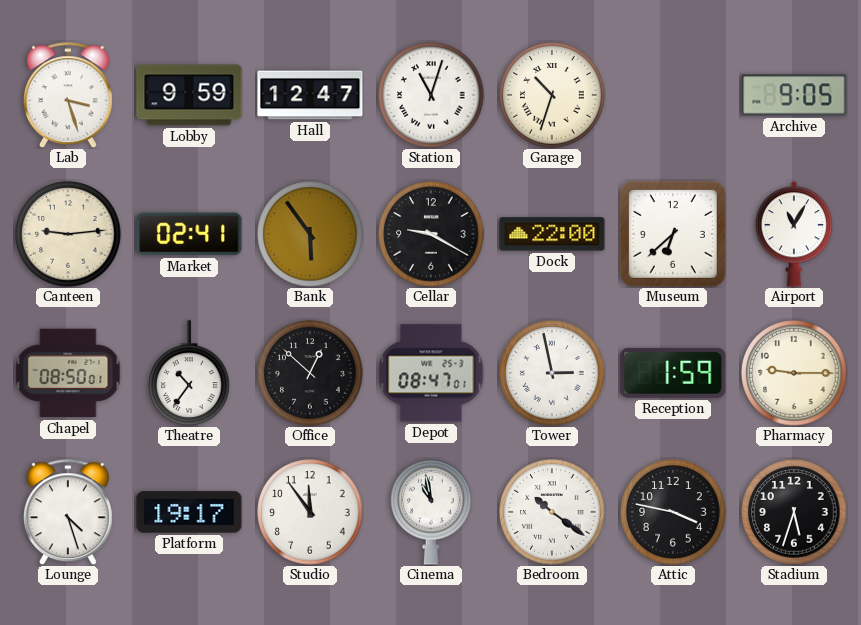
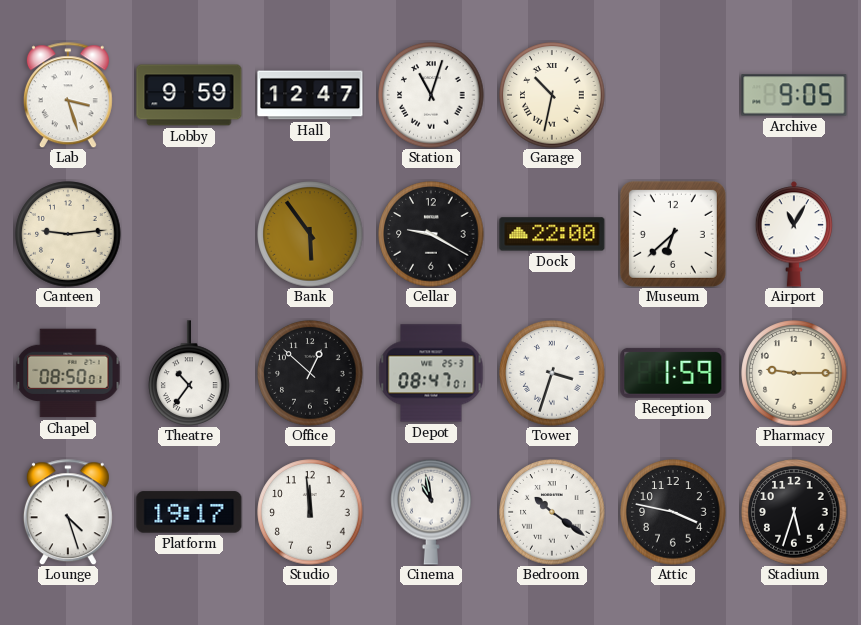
Garage: 10:33 -> 10:32
Market: 02:41 -> none
Tower: 2:58 -> 3:33
Studio: 11:54 -> 11:59
